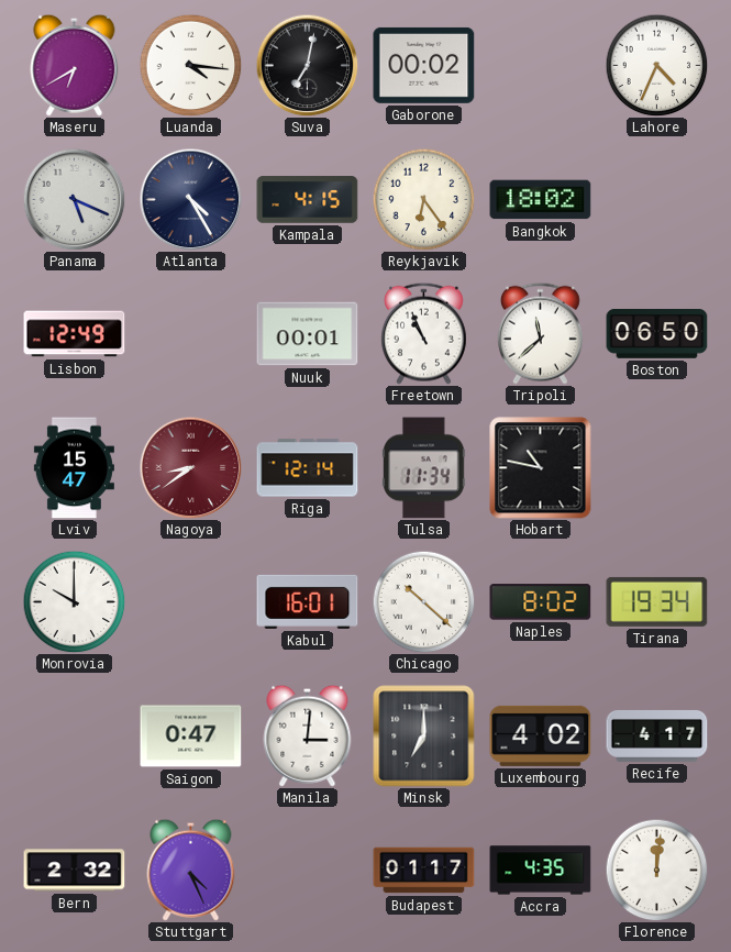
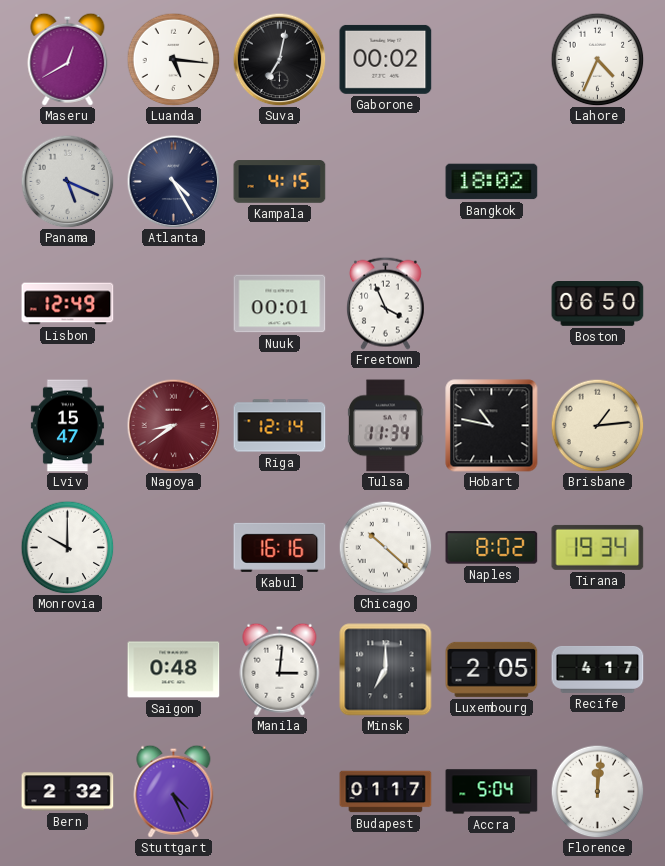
Maseru: 6:40 -> 12:40
Luanda: 4:16 -> 5:16
Reykjavik: 6:24 -> none
Freetown: 10:56 -> 3:56
Tripoli: 11:38 -> none
Brisbane: none -> 1:14
Kabul: 16:01 -> 16:16
Saigon: 0:47 -> 0:48
Luxembourg: 4:02 -> 2:05
Accra: 4:35 -> 5:04
